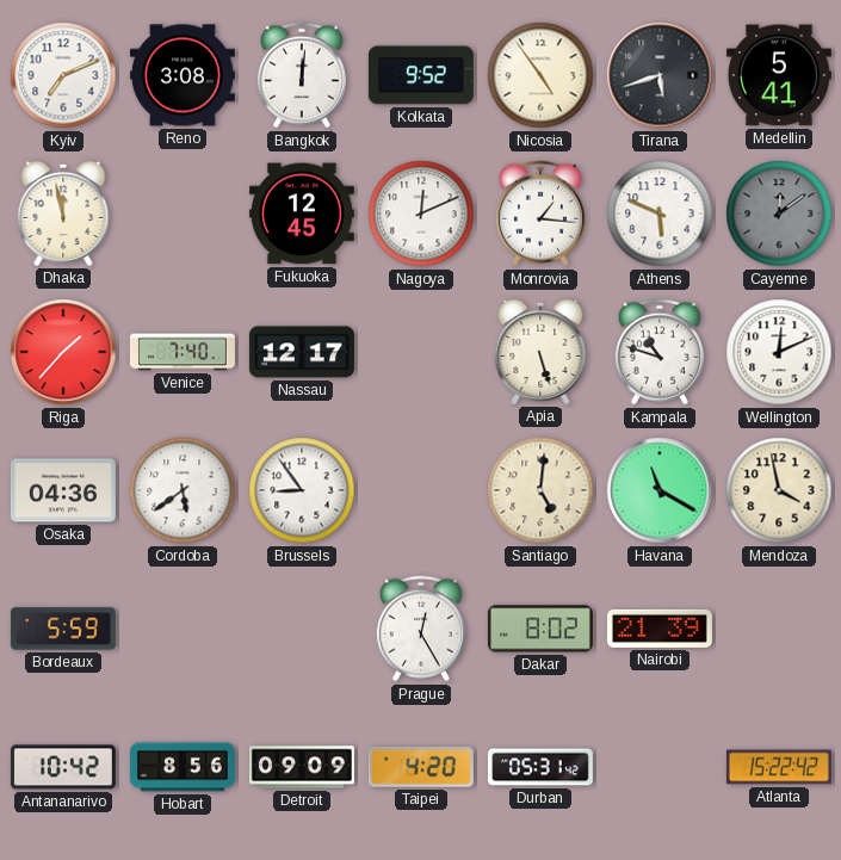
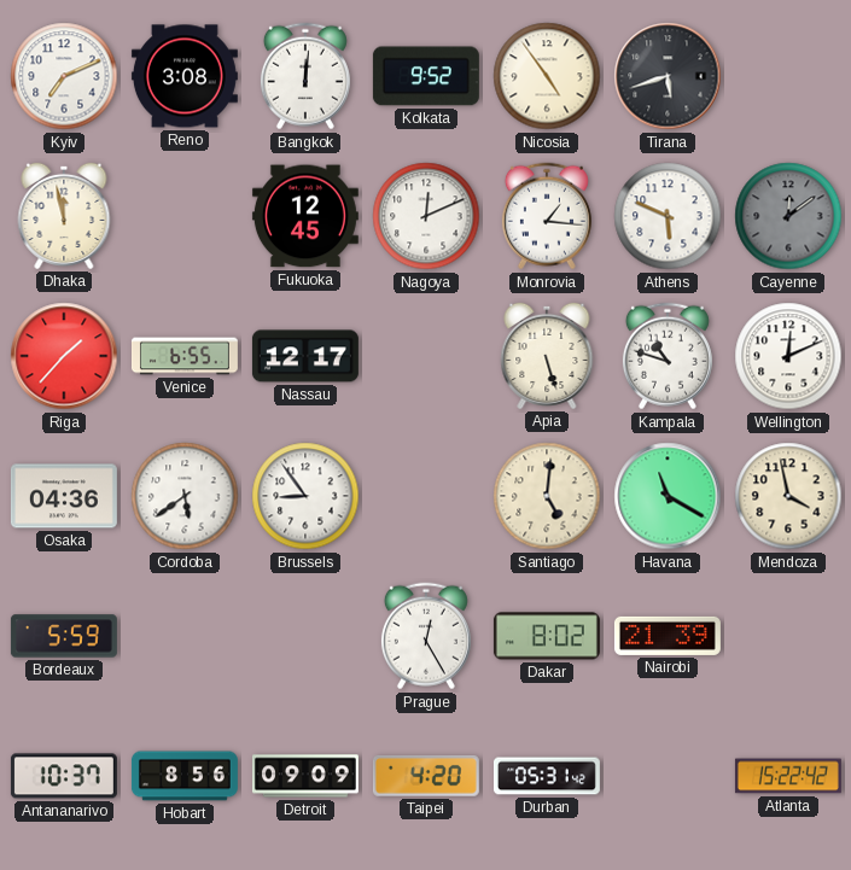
Medellin: 5:41 -> none
Venice: 7:40 -> 6:55
Antananarivo: 10:42 -> 10:37
